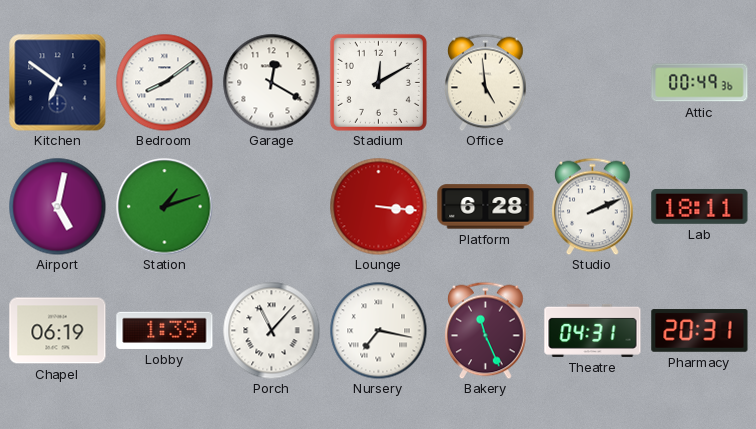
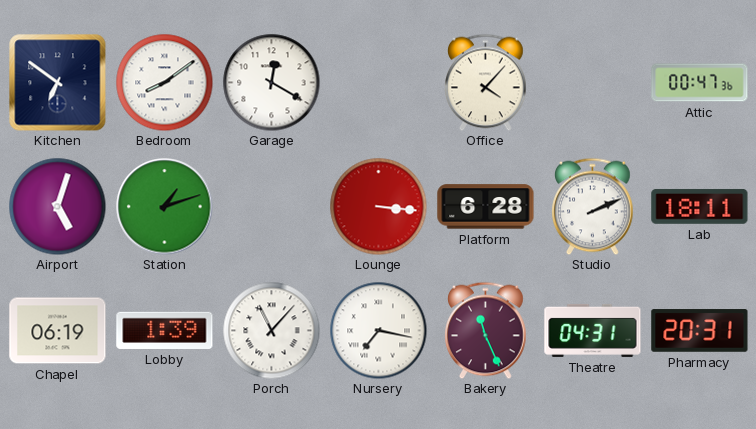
Stadium: 12:10 -> none
Office: 4:59 -> 4:07
Attic: 00:49 -> 00:47
Airport: 5:02 -> 5:03
